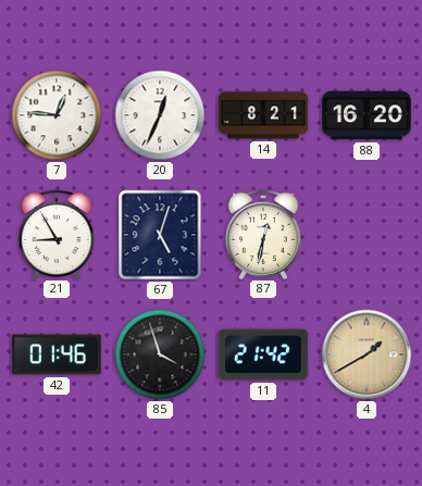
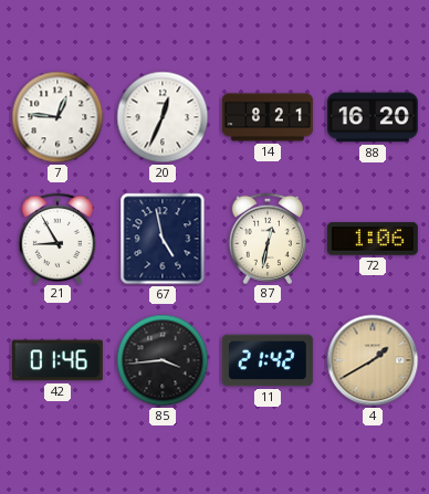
67: 5:03 -> 4:58
72: none -> 1:06
85: 3:57 -> 3:44
